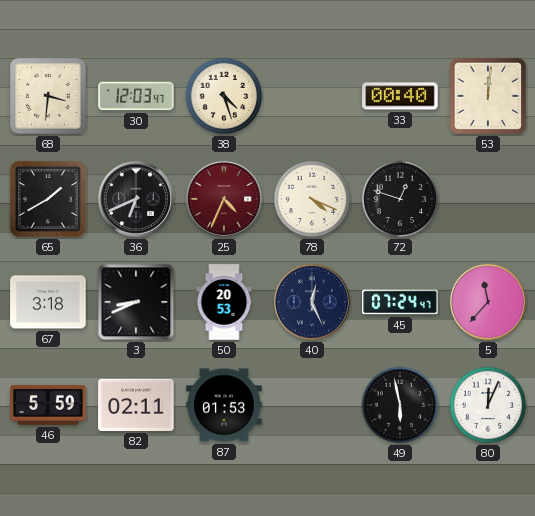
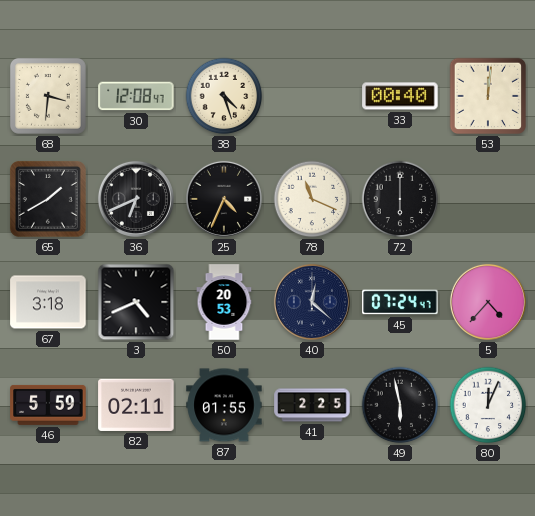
30: 12:03 -> 12:08
25 dial: burgundy -> black
78: 4:19 -> 11:19
72: 12:48 -> 6:00
3: 8:41 -> 4:41
40: 12:26 -> 12:22
5: 11:37 -> 4:37
87: 01:53 -> 01:55
41: none -> 2:25
